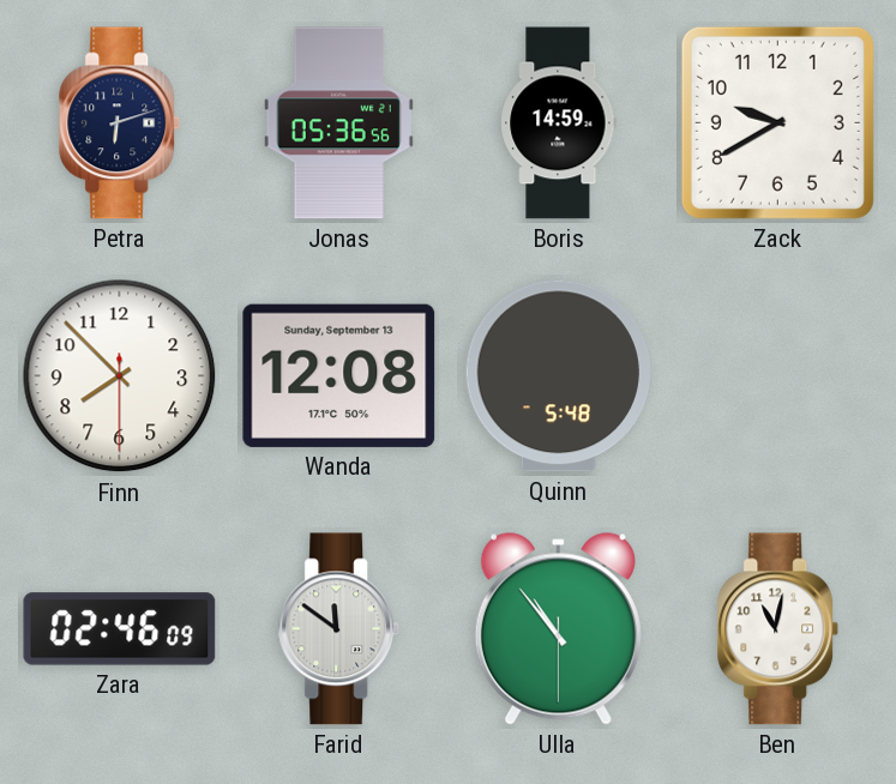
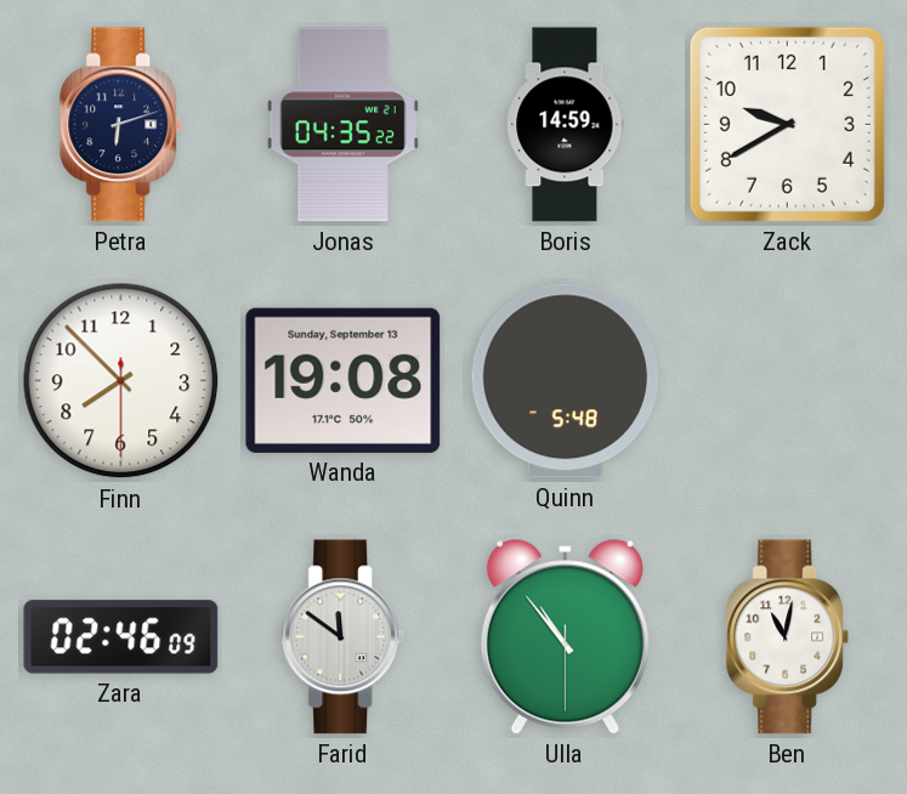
Jonas: 05:36 -> 04:35
Wanda: 12:08 -> 19:08
